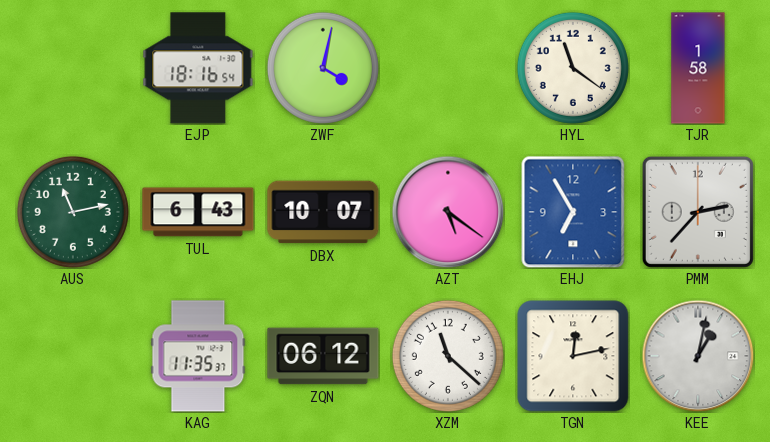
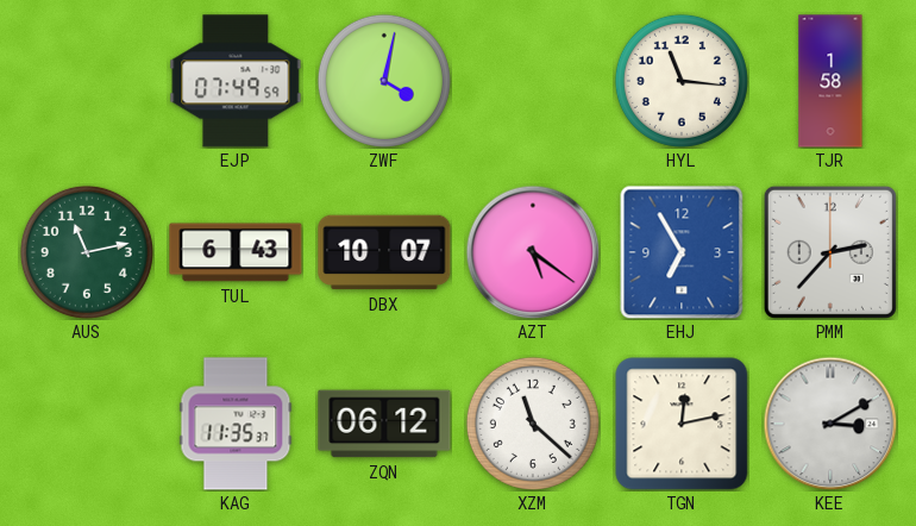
EJP: 18:16 -> 07:49
HYL: 11:21 -> 11:16
KEE: 1:02 -> 3:10
